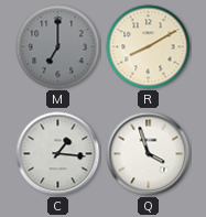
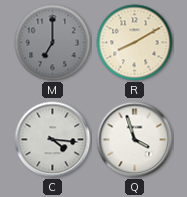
C: 1:16 -> 4:16
